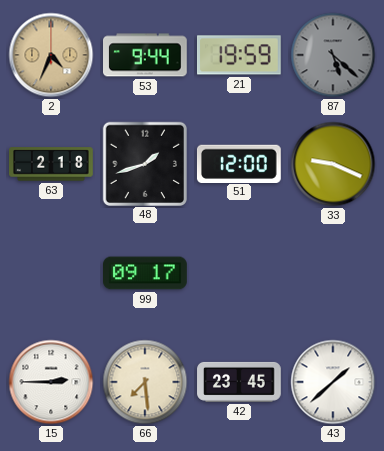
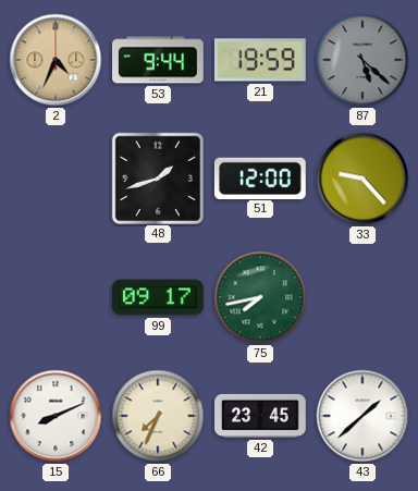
63: 2:18 -> none
33: 9:19 -> 9:23
75: none -> 7:43
15: 2:45 -> 8:11
66: 7:29 -> 7:34
